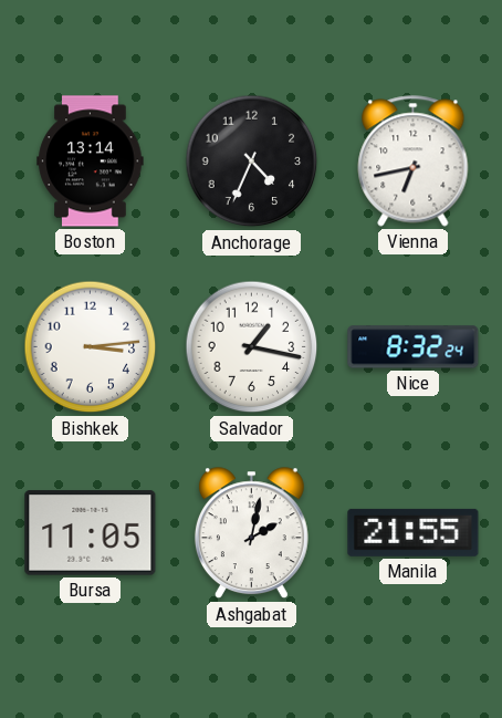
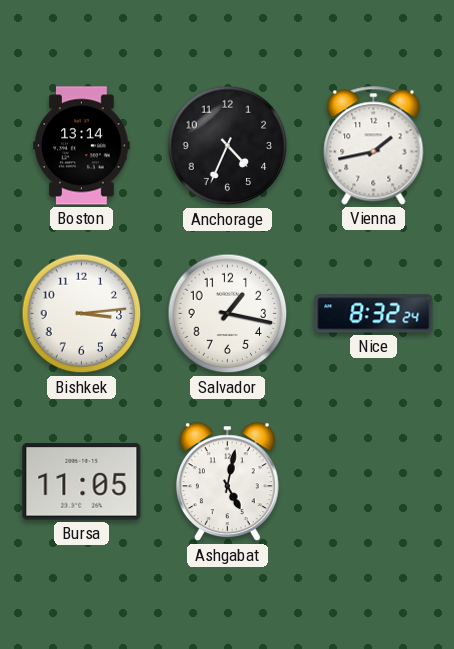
Vienna: 6:43 -> 1:43
Ashgabat: 2:02 -> 5:02
Manila: 21:55 -> none
